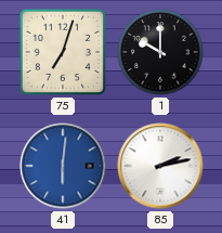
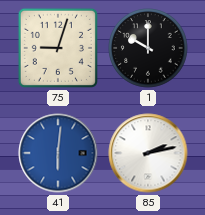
75: 7:03 -> 9:03
